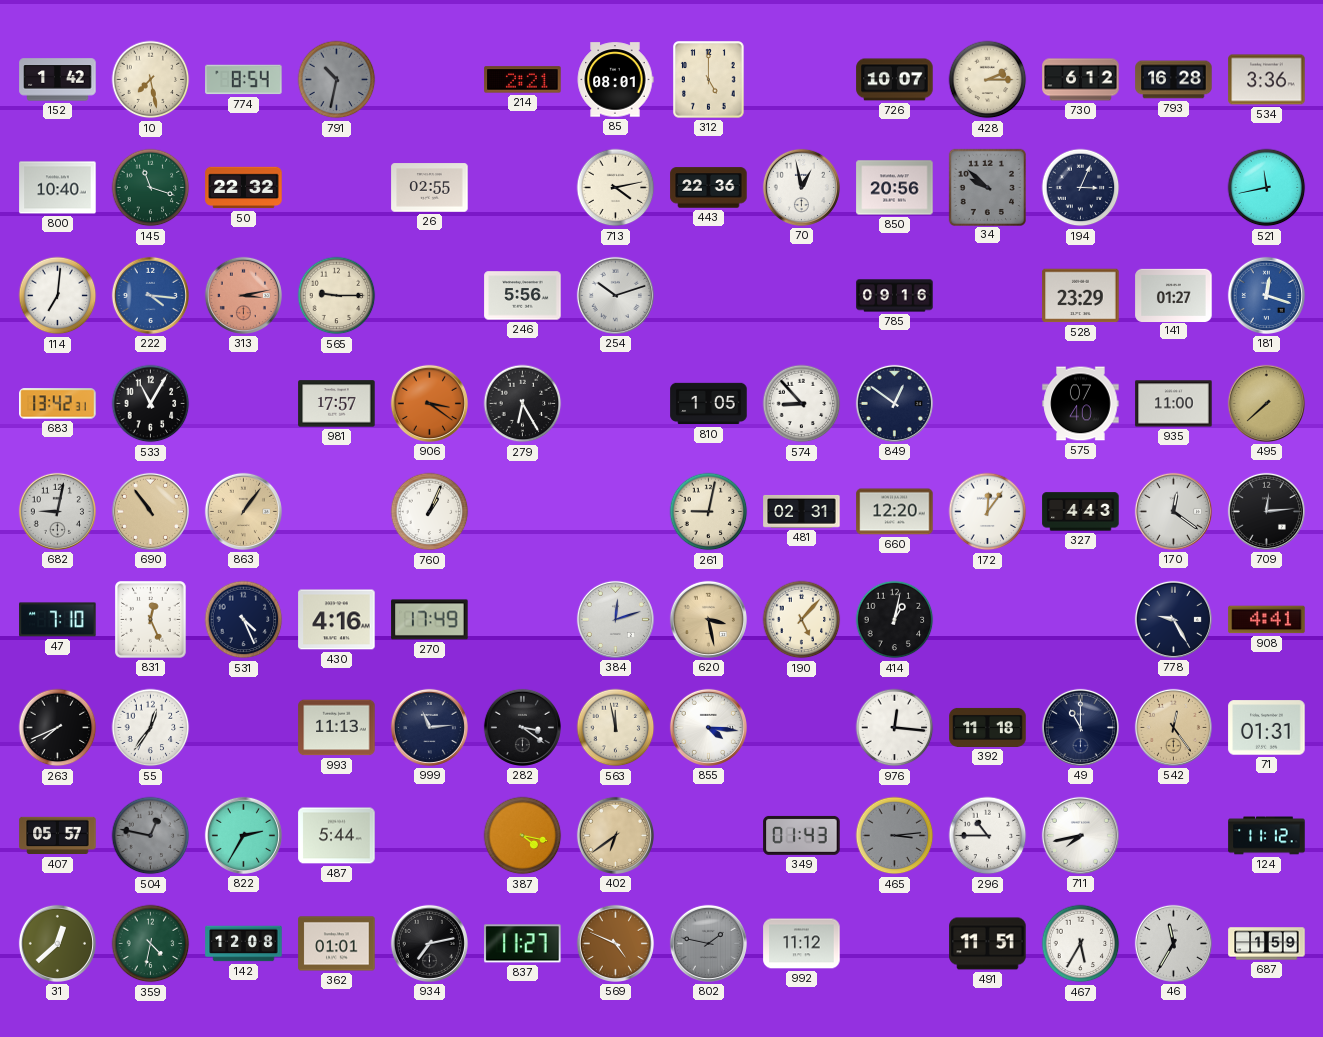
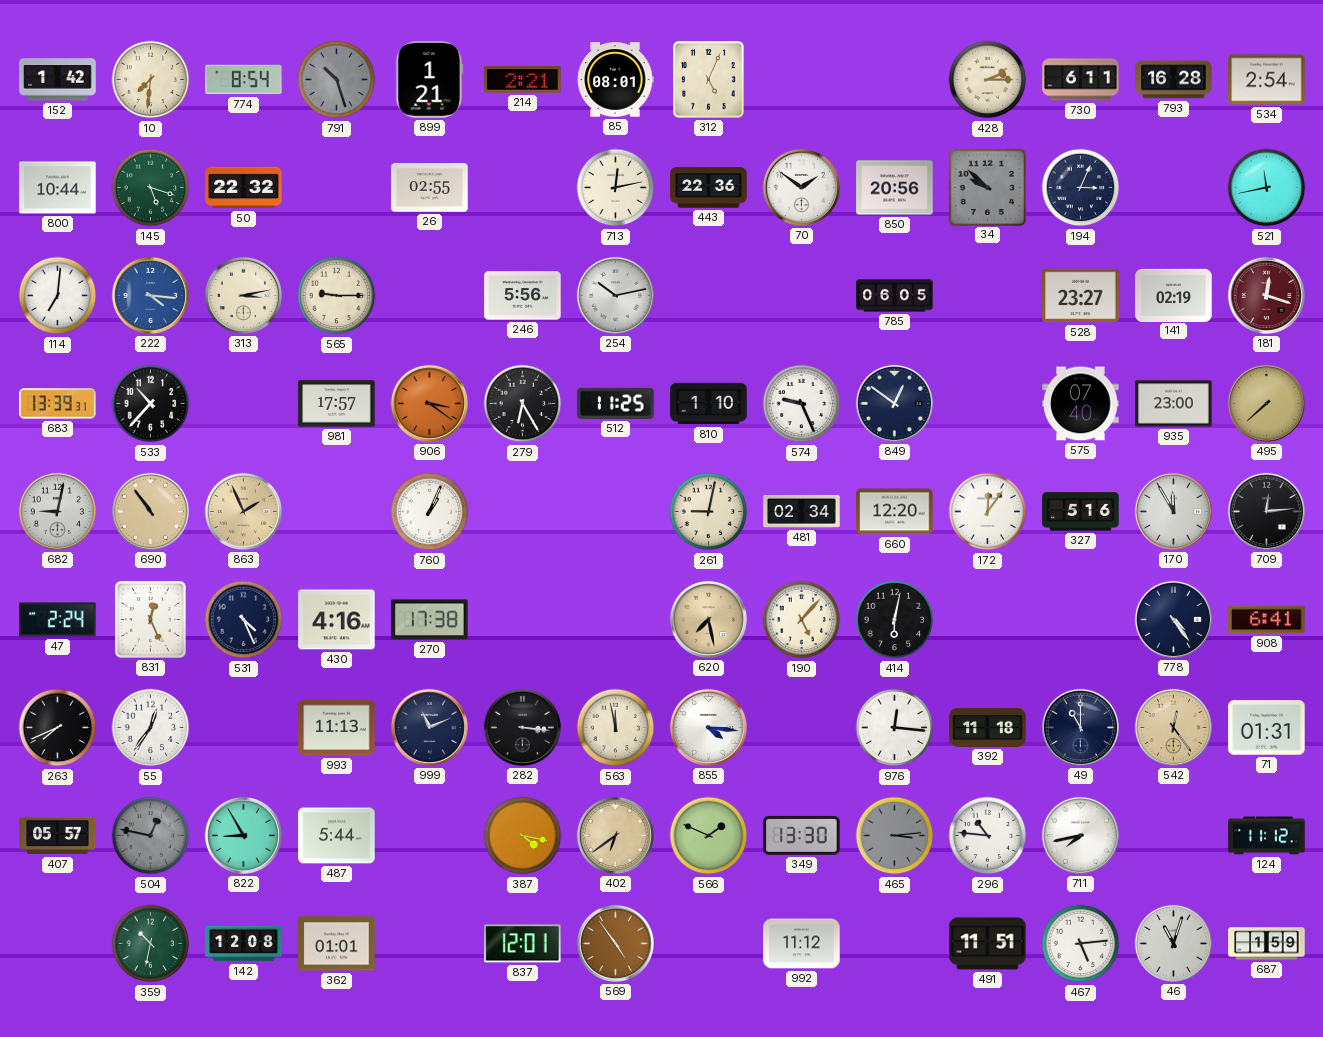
10: 7:28 -> 7:31
791: 10:32 -> 10:27
899: none -> 1:21
312: 5:00 -> 5:04
726: 10:07 -> none
730: 6:12 -> 6:11
534: 3:36 -> 2:54
800: 10:40 -> 10:44
145: 11:18 -> 5:18
713: 4:13 -> 12:13
70: 12:58 -> 1:51
313 dial: salmon -> cream
254: 10:12 -> 10:13
785: 09:16 -> 06:05
528: 23:29 -> 23:27
141: 01:27 -> 02:19
181 dial: blue -> burgundy
683: 13:42 -> 13:39
533: 11:05 -> 10:37
512: none -> 11:25
810: 1:05 -> 1:10
574: 8:53 -> 9:26
935: 11:00 -> 23:00
863: 1:06 -> 1:56
481: 02:31 -> 02:34
327: 4:43 -> 5:16
170: 12:21 -> 11:55
47: 7:10 -> 2:24
270: 17:49 -> 17:38
384: 12:12 -> none
620: 3:28 -> 7:28
414: 1:02 -> 6:02
778: 9:25 -> 4:24
908: 4:41 -> 6:41
999: 11:14 -> 11:11
282: 3:21 -> 3:16
822: 2:35 -> 8:55
566: none -> 1:49
349: 01:43 -> 13:30
296: 10:45 -> 10:46
31: 12:38 -> none
359: 4:32 -> 10:32
934: 7:13 -> none
837: 11:27 -> 12:01
569: 4:49 -> 4:54
802: 1:47 -> none
467: 5:35 -> 5:14
46: 11:35 -> 11:03
